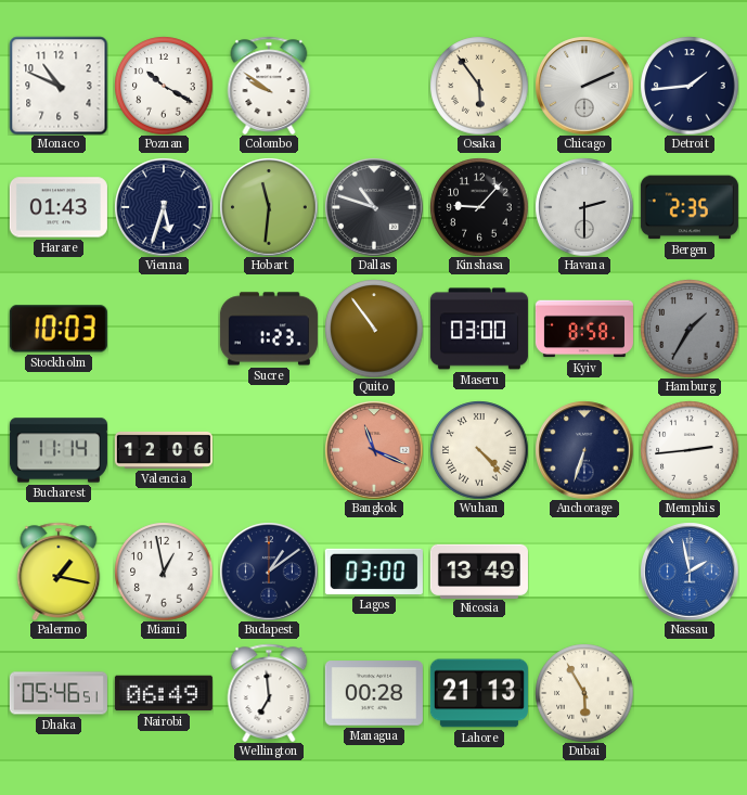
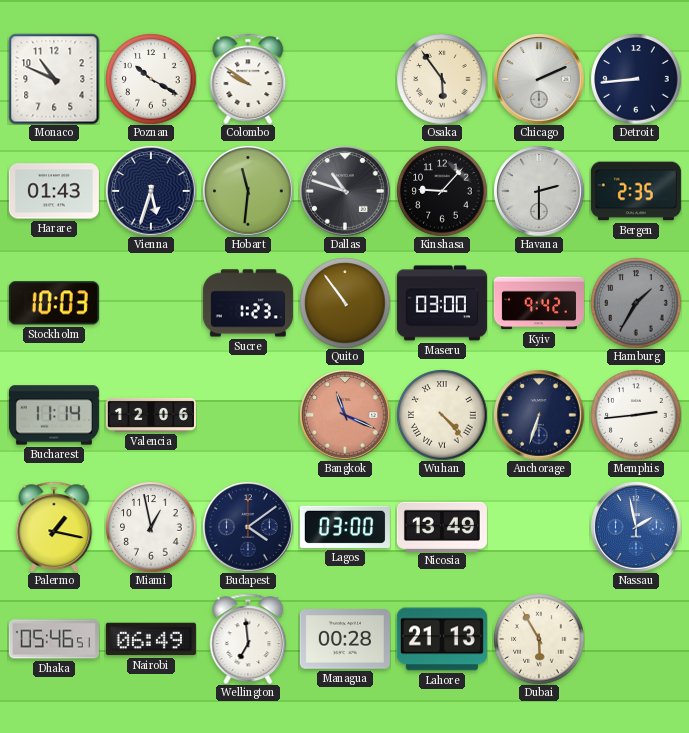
Detroit: 1:44 -> 8:44
Kyiv: 8:58 -> 9:42
Budapest: 1:09 -> 4:09
